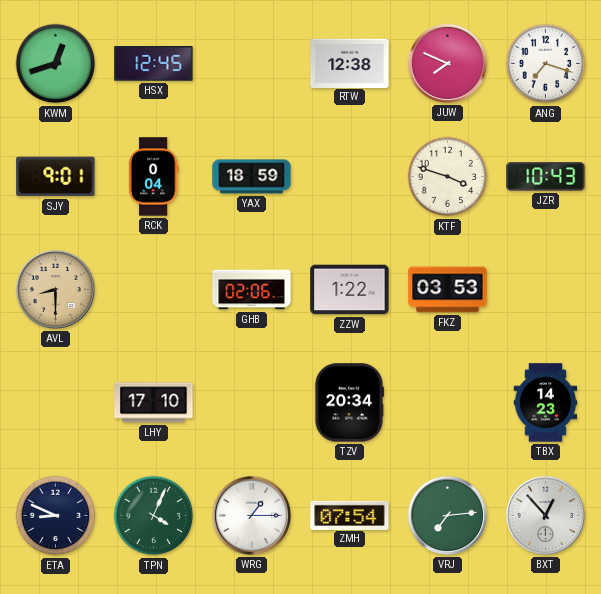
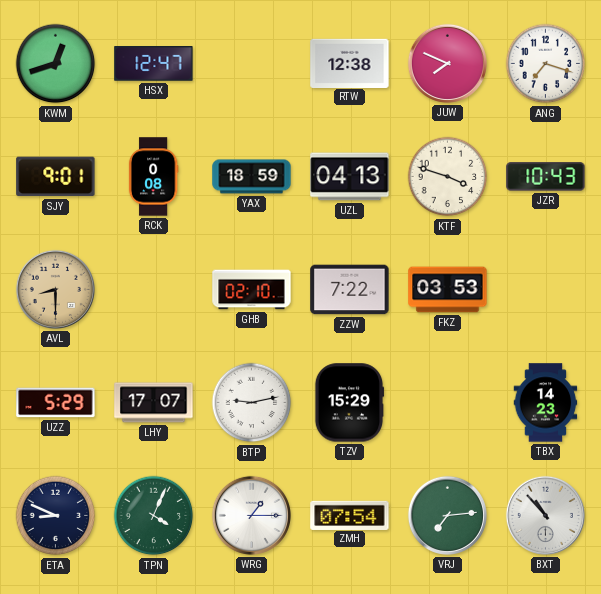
HSX: 12:45 -> 12:47
RCK: 0:04 -> 0:08
UZL: none -> 04:13
GHB: 02:06 -> 02:10
ZZW: 1:22 -> 7:22
UZZ: none -> 5:29
LHY: 17:10 -> 17:07
BTP: none -> 9:13
TZV: 20:34 -> 15:29
BXT: 12:53 -> 10:53
